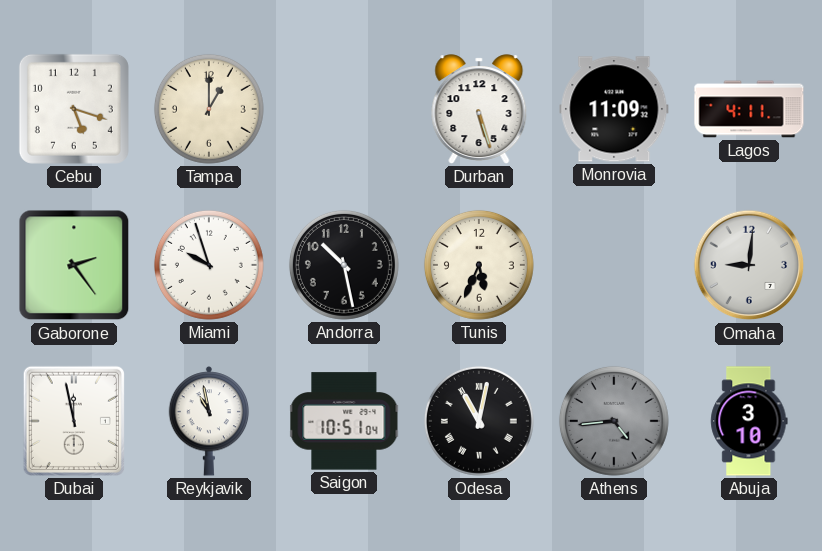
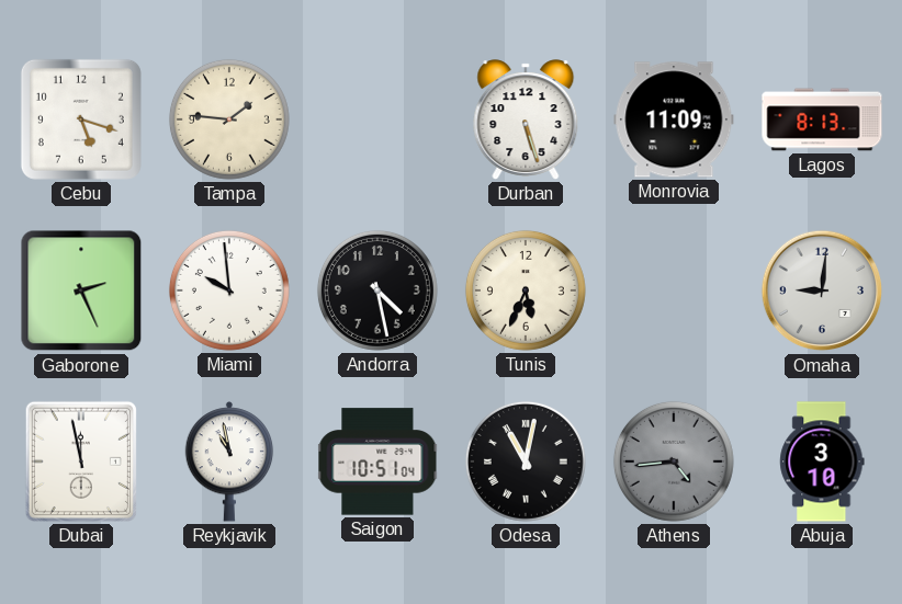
Tampa: 1:00 -> 1:46
Lagos: 4:11 -> 8:13
Gaborone: 2:24 -> 2:26
Miami: 9:57 -> 9:59
Andorra: 10:28 -> 4:28
